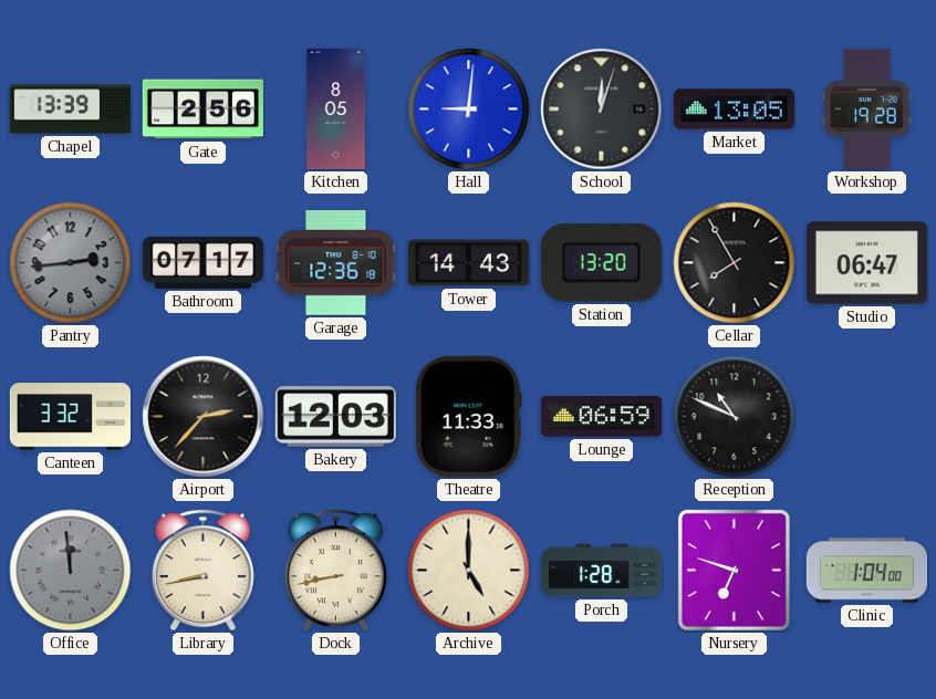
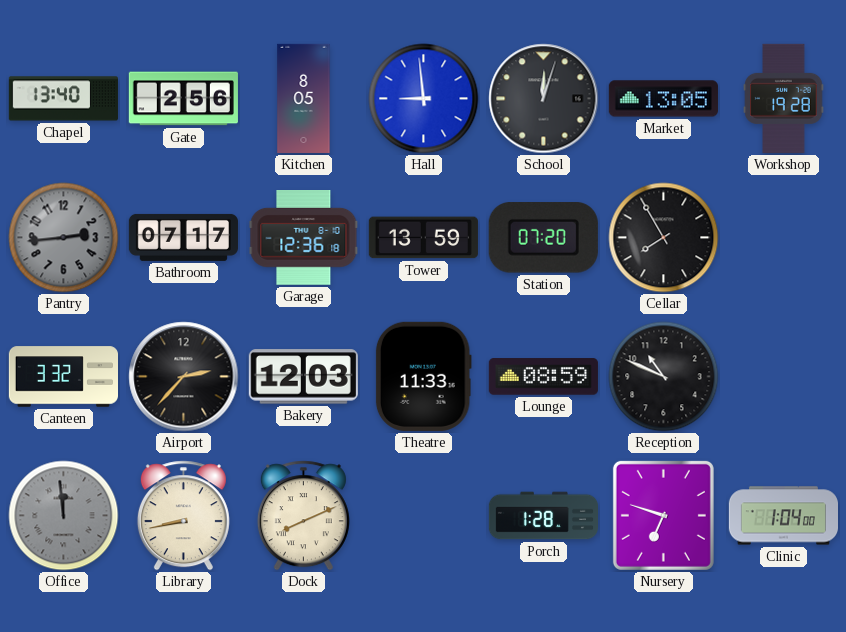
Chapel: 13:39 -> 13:40
Hall: 9:01 -> 8:59
Tower: 14:43 -> 13:59
Station: 13:20 -> 07:20
Studio: 06:47 -> none
Lounge: 06:59 -> 08:59
Dock: 8:43 -> 8:11
Archive: 5:00 -> none
